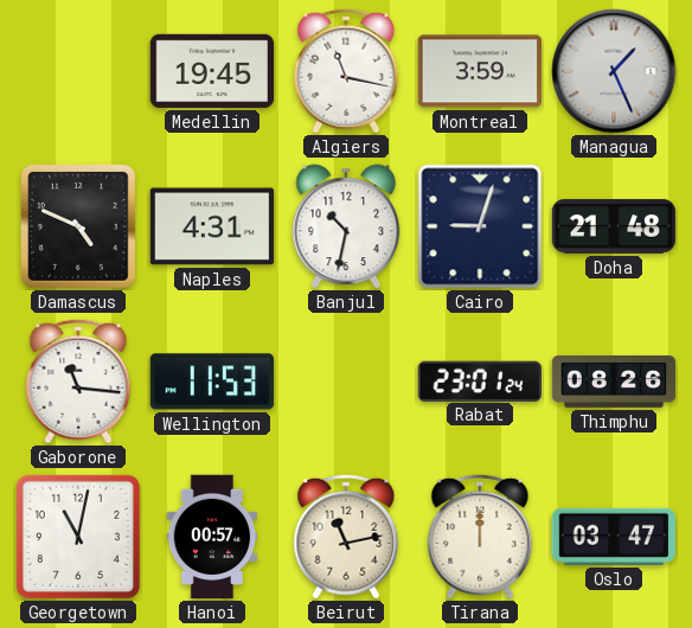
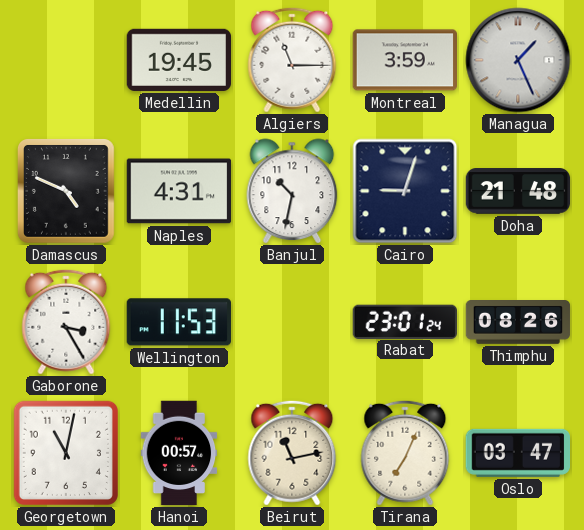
Algiers: 11:17 -> 11:15
Gaborone: 11:16 -> 3:25
Tirana: 12:00 -> 7:04
